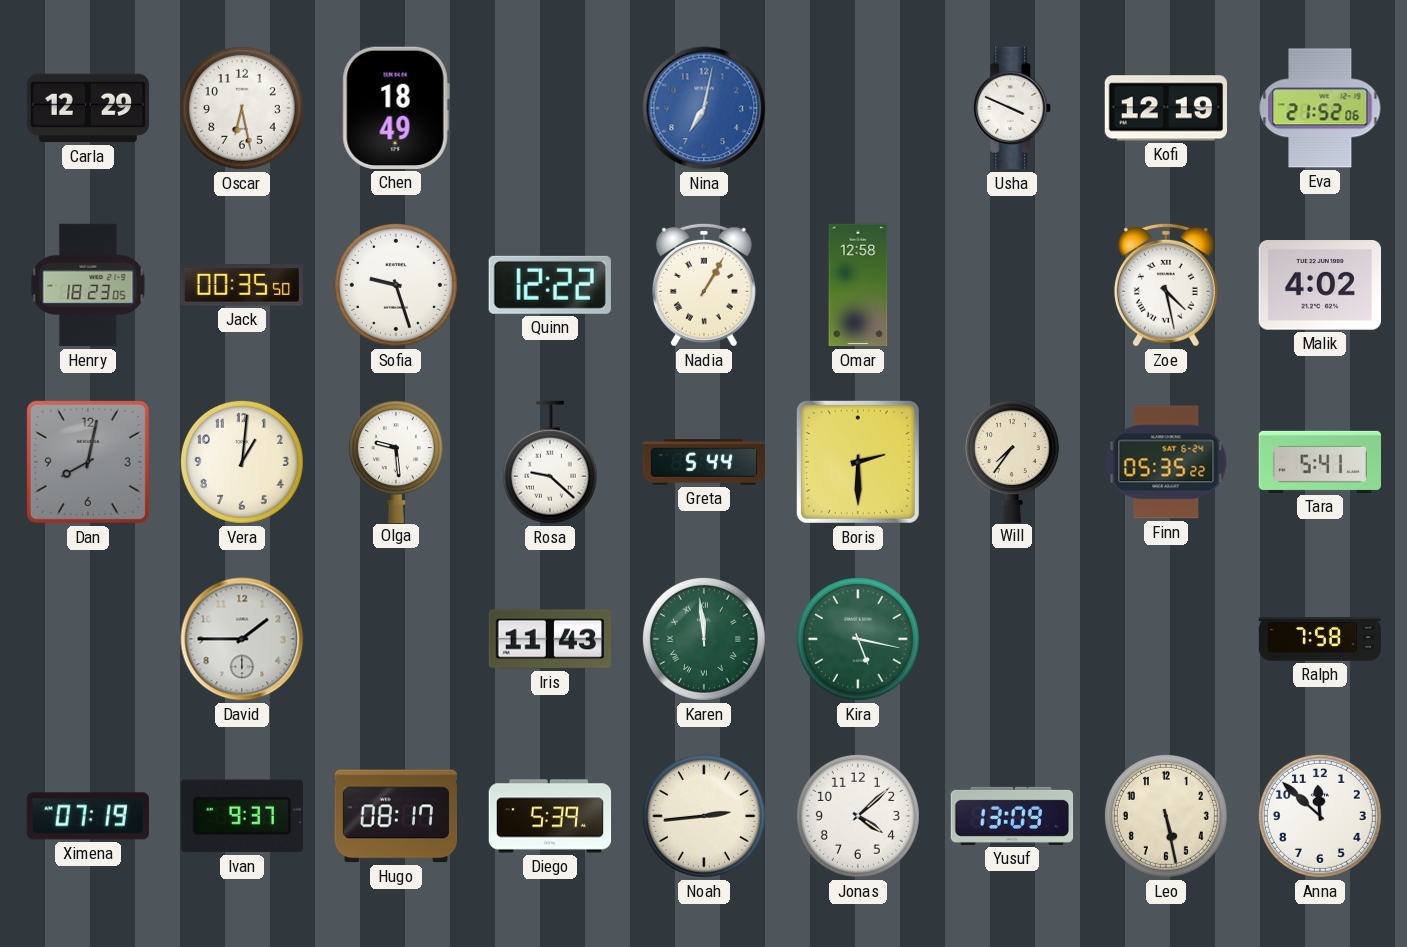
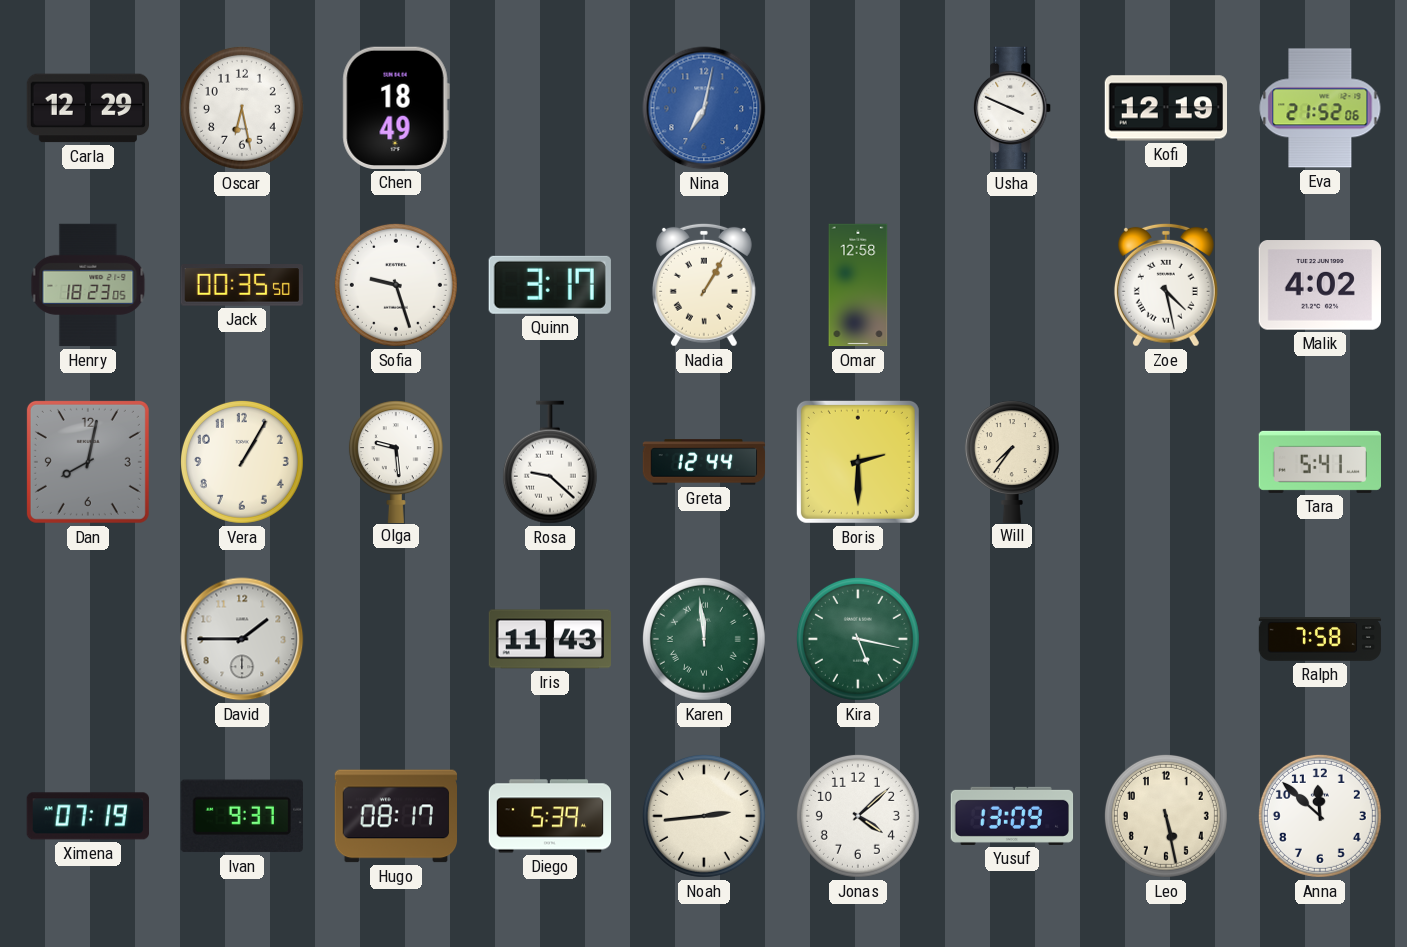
Quinn: 12:22 -> 3:17
Vera: 1:01 -> 1:05
Greta: 5:44 -> 12:44
Finn: 05:35 -> none
